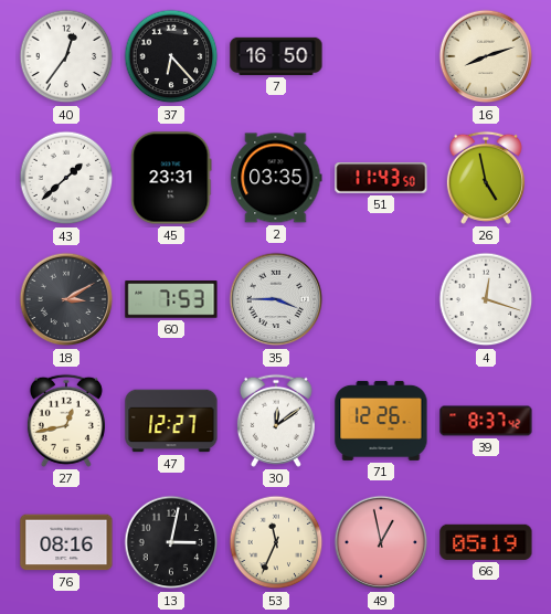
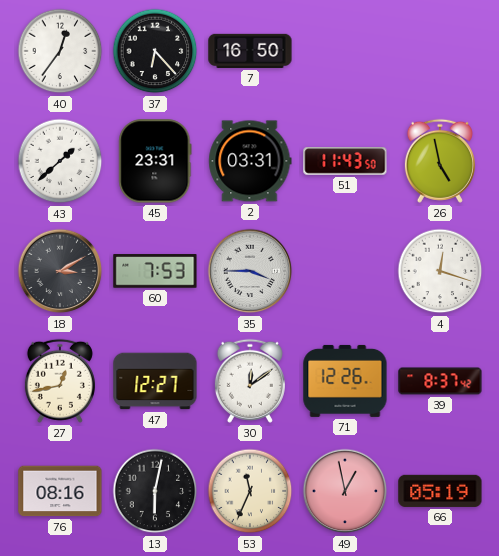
16: 8:12 -> none
2: 03:35 -> 03:31
13: 3:02 -> 6:02
